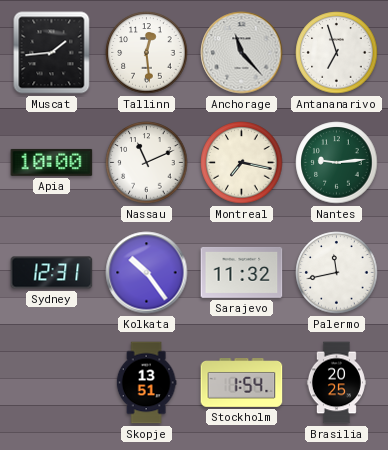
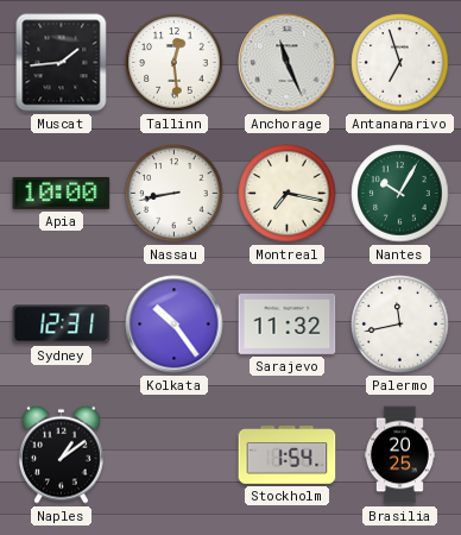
Anchorage: 11:23 -> 11:26
Nassau: 11:11 -> 8:43
Nantes: 9:14 -> 10:05
Naples: none -> 1:09
Skopje: 13:51 -> none
